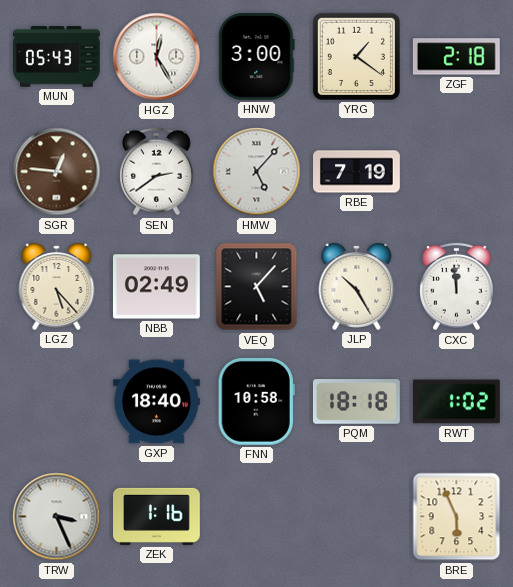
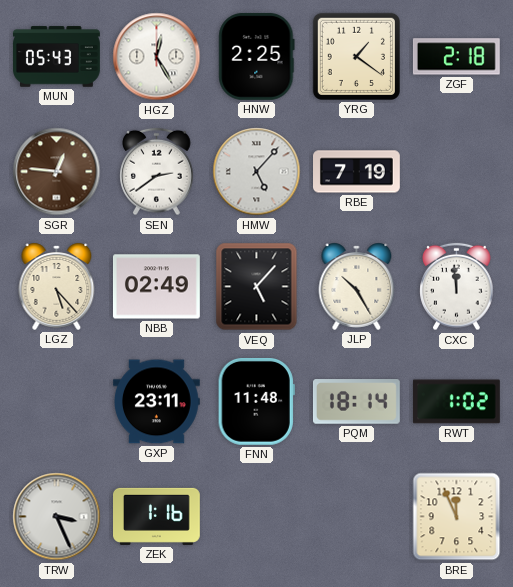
HNW: 3:00 -> 2:25
GXP: 18:40 -> 23:11
FNN: 10:58 -> 11:48
PQM: 18:18 -> 18:14
BRE: 5:56 -> 11:56
